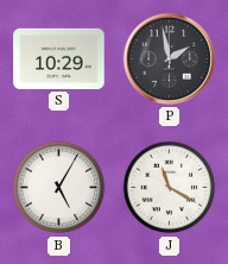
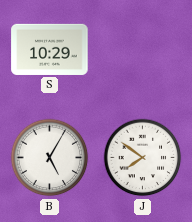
P: 1:58 -> none
J: 11:20 -> 7:51
